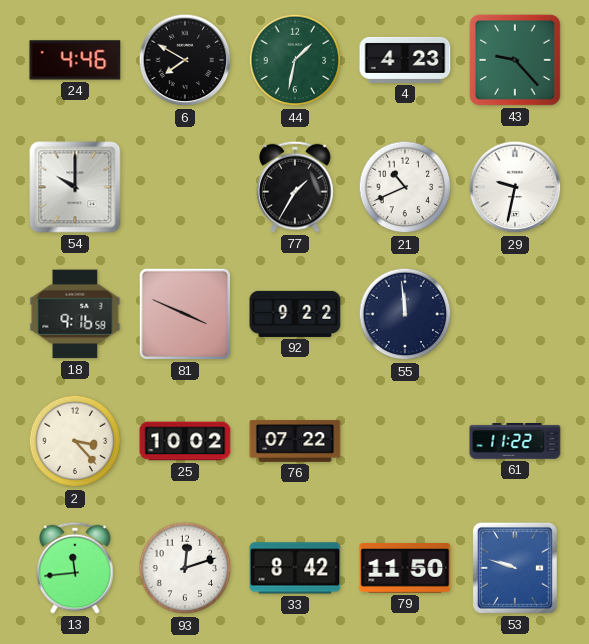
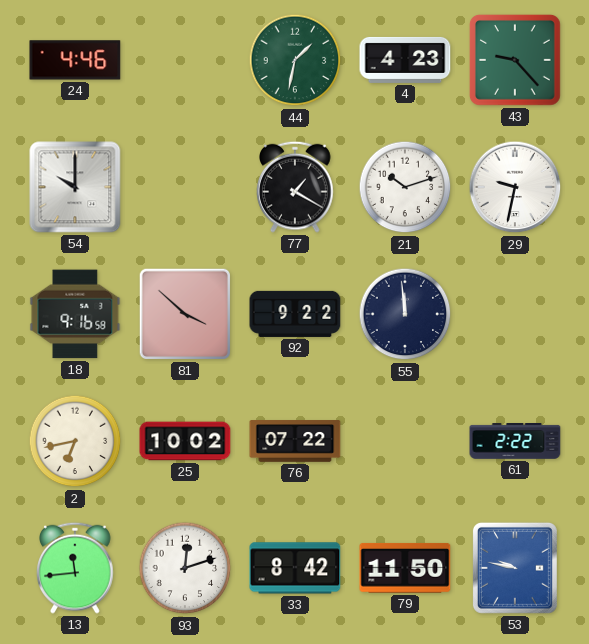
6: 7:50 -> none
77: 1:35 -> 1:20
21: 10:41 -> 10:12
81: 3:49 -> 3:52
2: 3:23 -> 6:43
61: 11:22 -> 2:22
53: 9:48 -> 9:47
